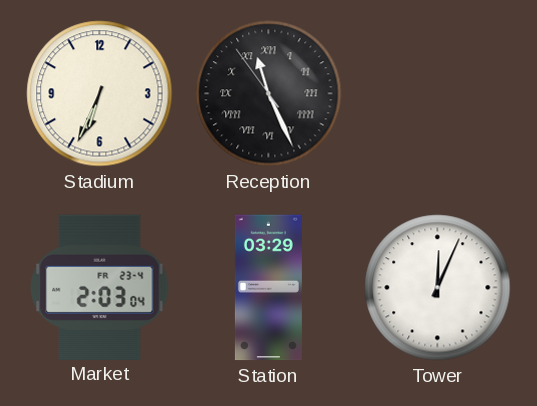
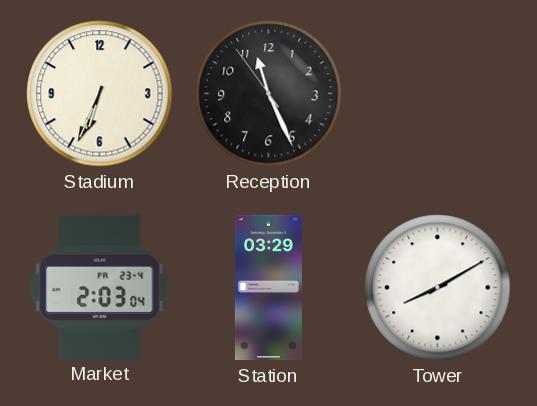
Reception numerals: Roman -> Arabic
Tower: 12:04 -> 8:10
